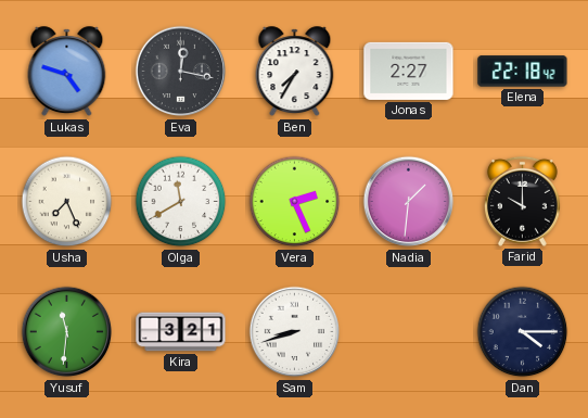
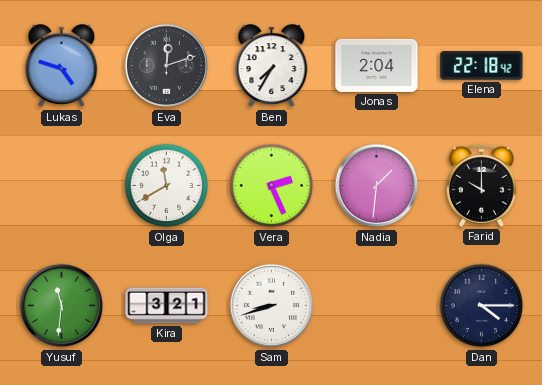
Eva: 12:17 -> 12:12
Jonas: 2:27 -> 2:04
Usha: 7:26 -> none
